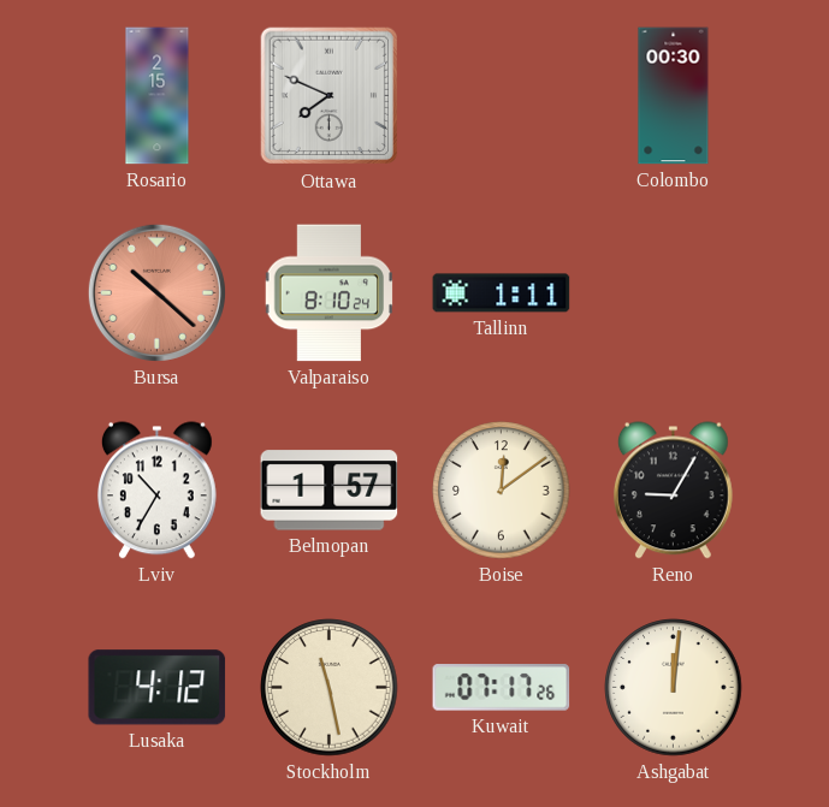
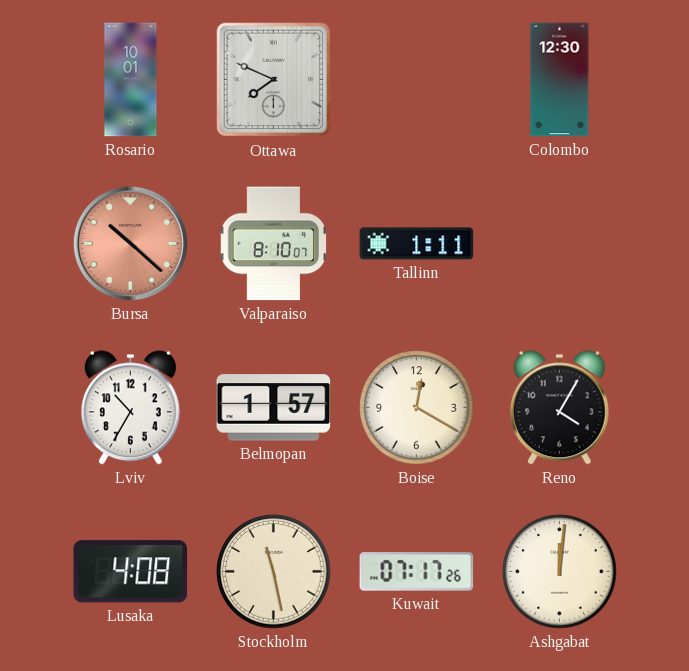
Rosario: 2:15 -> 10:01
Colombo: 00:30 -> 12:30
Valparaiso: 8:10:24 -> 8:10:07
Boise: 12:09 -> 12:20
Reno: 9:05 -> 4:05
Lusaka: 4:12 -> 4:08
